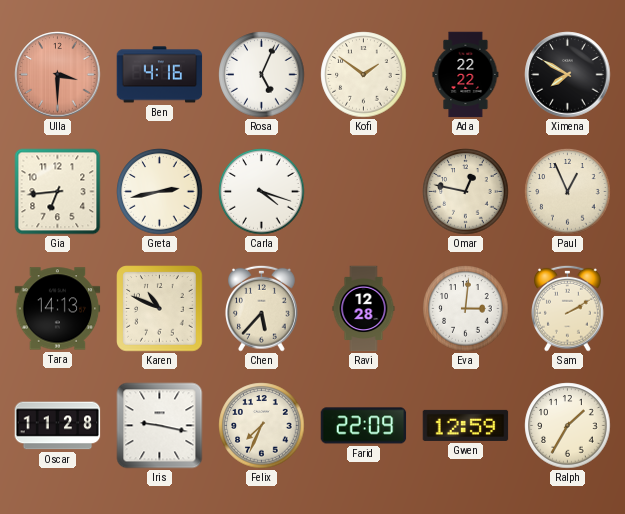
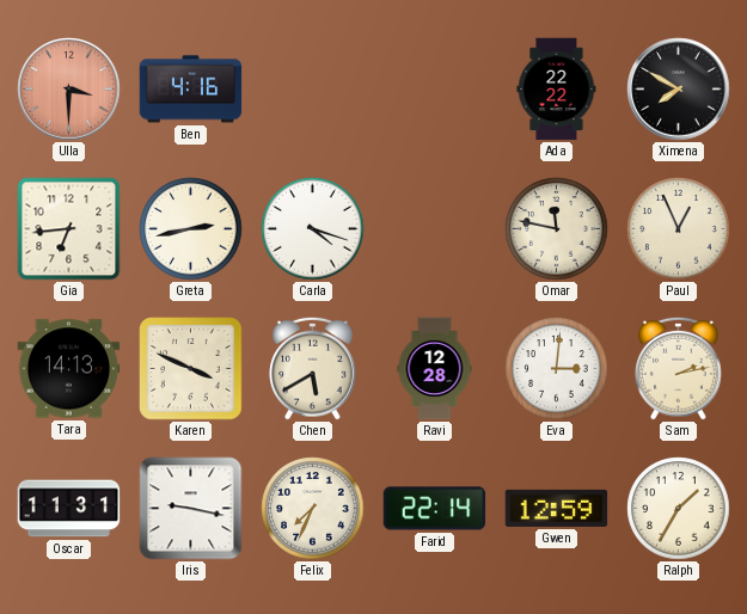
Rosa: 5:04 -> none
Kofi: 1:51 -> none
Omar: 12:47 -> 11:47
Karen: 10:49 -> 3:49
Chen: 5:37 -> 5:40
Sam: 2:10 -> 2:13
Oscar: 11:28 -> 11:31
Farid: 22:09 -> 22:14
